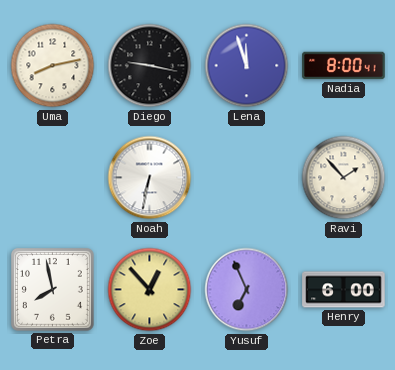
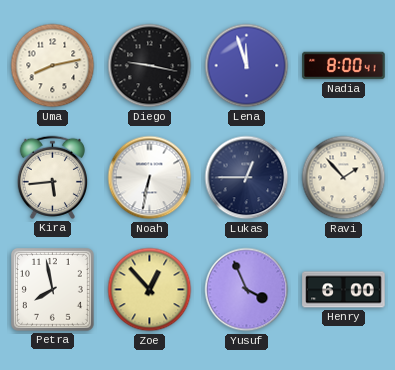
Kira: none -> 5:44
Lukas: none -> 12:45
Yusuf: 6:56 -> 3:56
